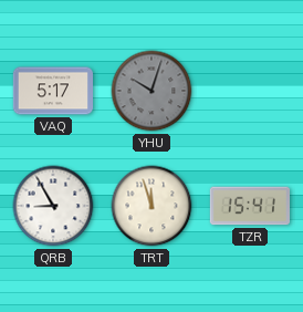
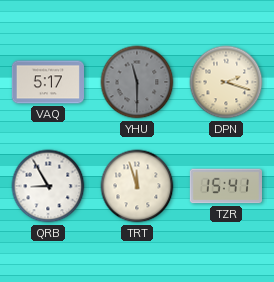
YHU: 10:03 -> 11:30
DPN: none -> 2:18
